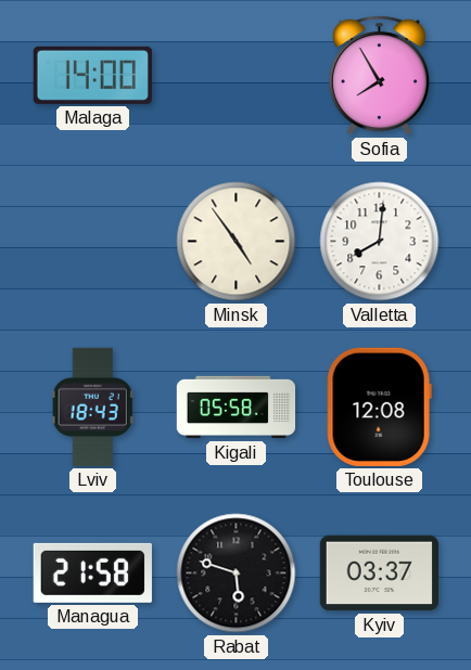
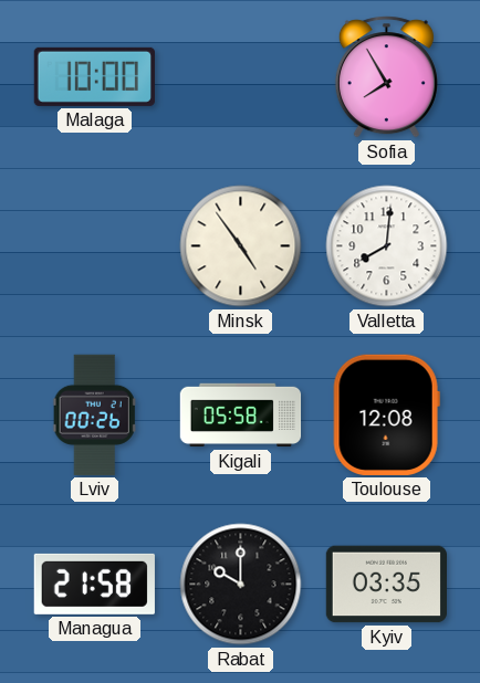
Malaga: 14:00 -> 10:00
Lviv: 18:43 -> 00:26
Rabat: 5:48 -> 10:00
Kyiv: 03:37 -> 03:35
